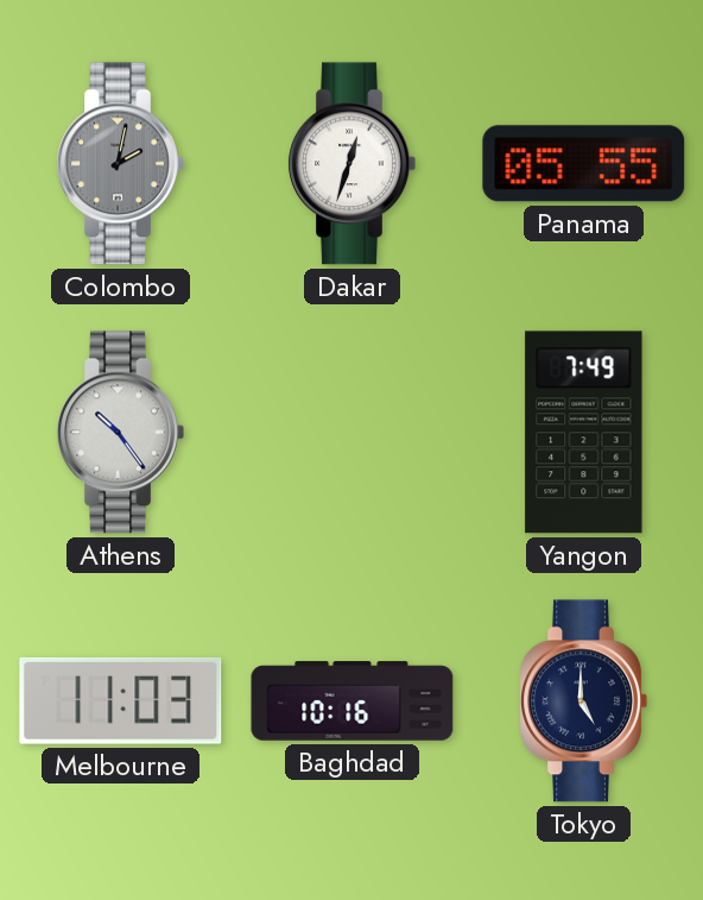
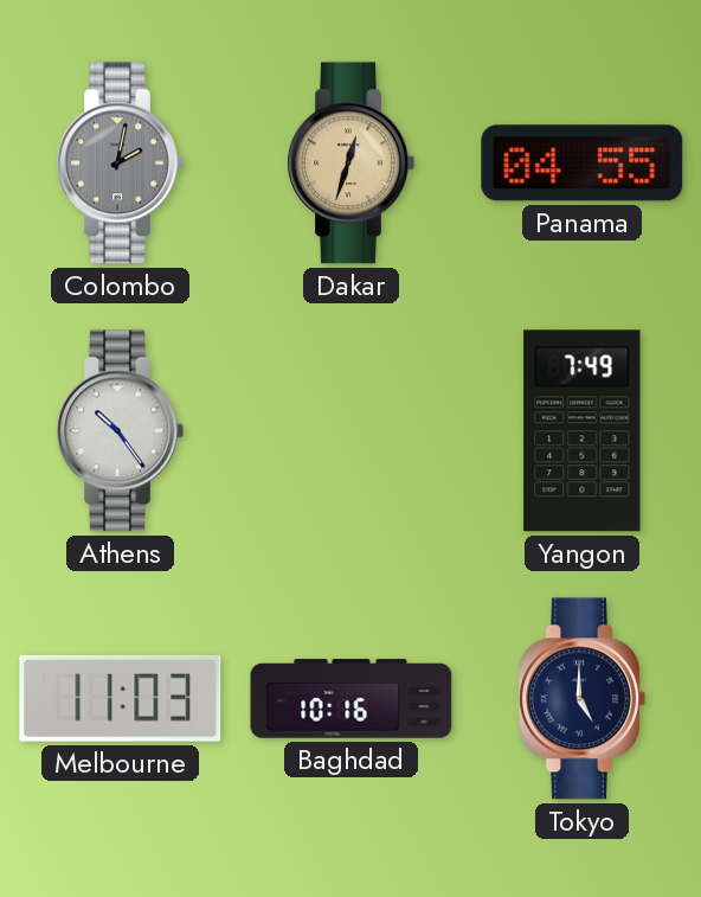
Dakar dial: white -> champagne
Panama: 05:55 -> 04:55
